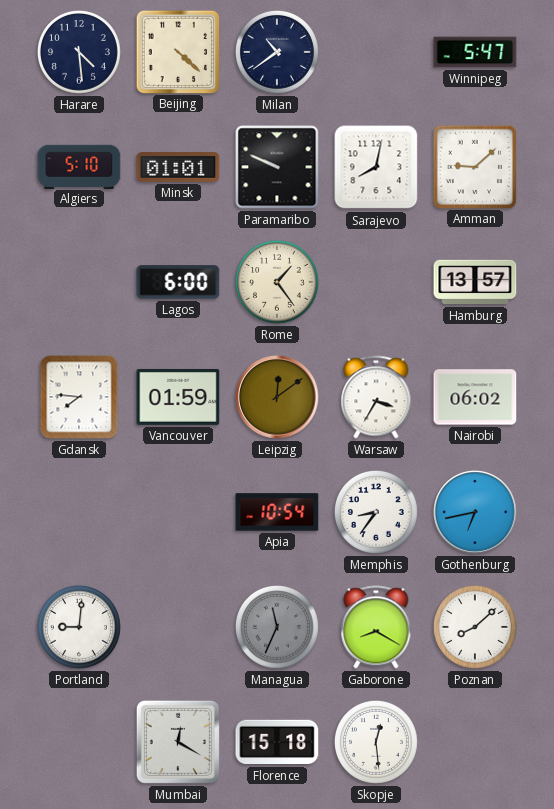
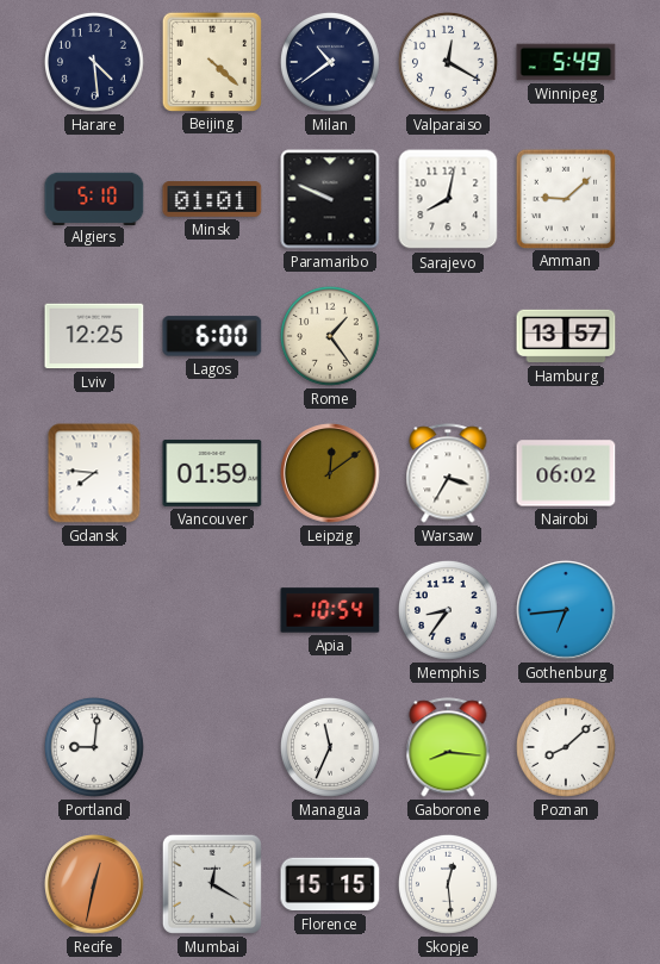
Valparaiso: none -> 12:20
Winnipeg: 5:47 -> 5:49
Lviv: none -> 12:25
Gothenburg: 6:43 -> 6:44
Managua dial: grey -> white
Gaborone: 8:20 -> 8:16
Recife: none -> 12:32
Florence: 15:18 -> 15:15
